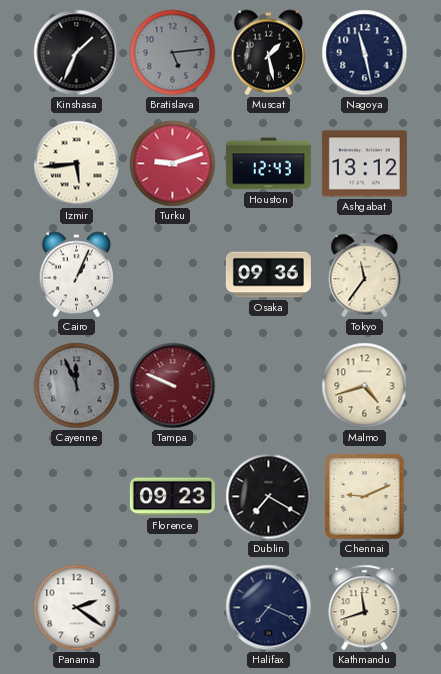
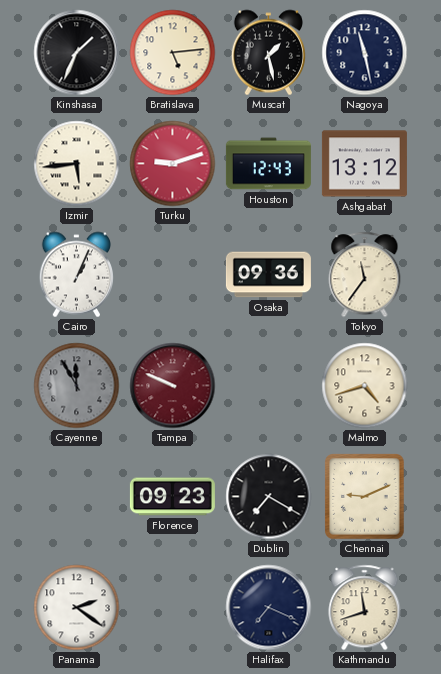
Bratislava dial: grey -> cream
Cayenne: 11:56 -> 11:55
